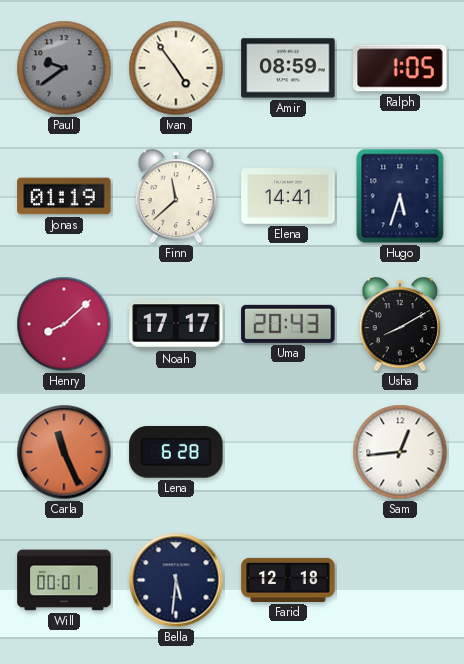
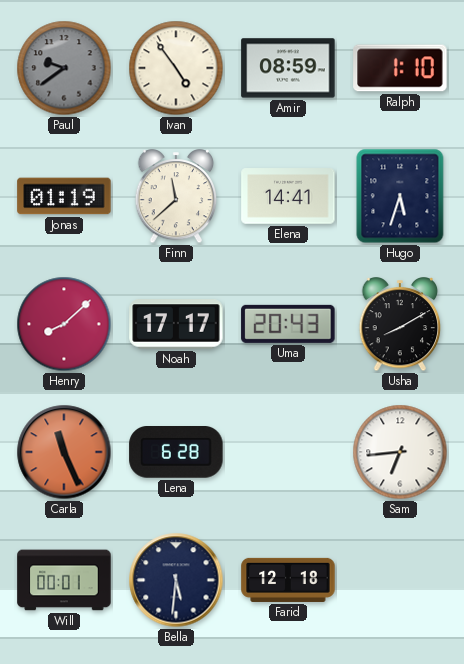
Ralph: 1:05 -> 1:10
Sam: 12:44 -> 6:44
